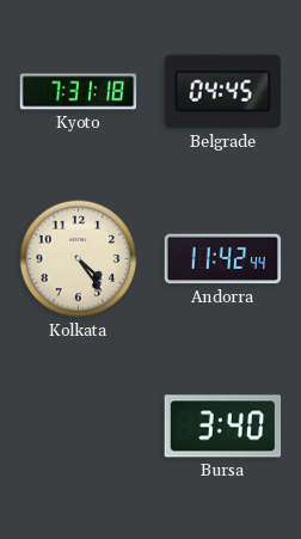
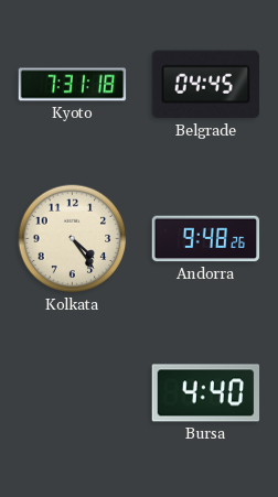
Andorra: 11:42 -> 9:48
Bursa: 3:40 -> 4:40
